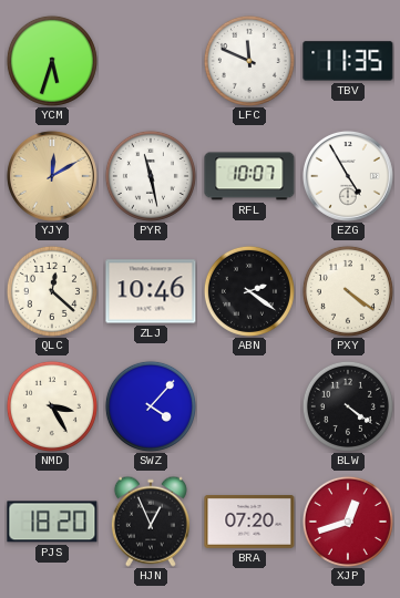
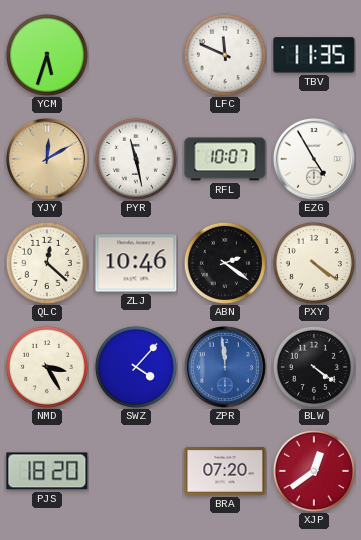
ZPR: none -> 11:59
HJN: 12:56 -> none
XJP: 12:42 -> 12:39
